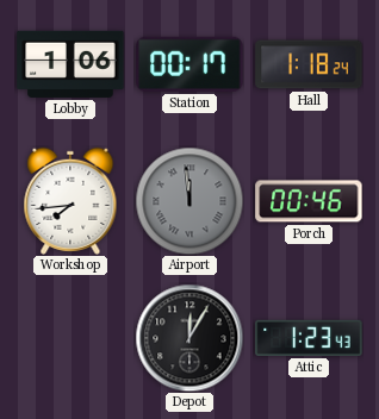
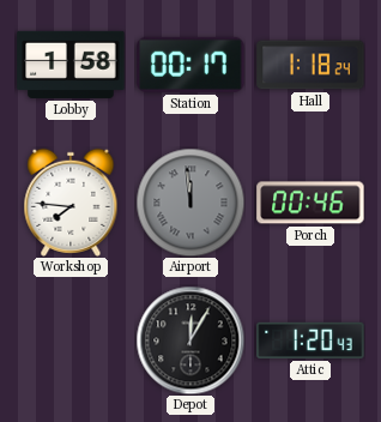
Lobby: 1:06 -> 1:58
Workshop: 7:44 -> 7:46
Attic: 1:23 -> 1:20
